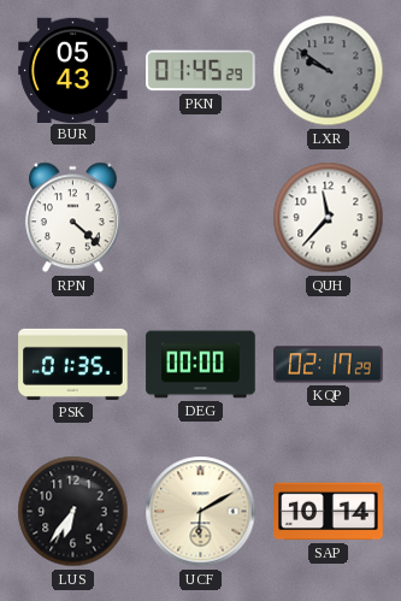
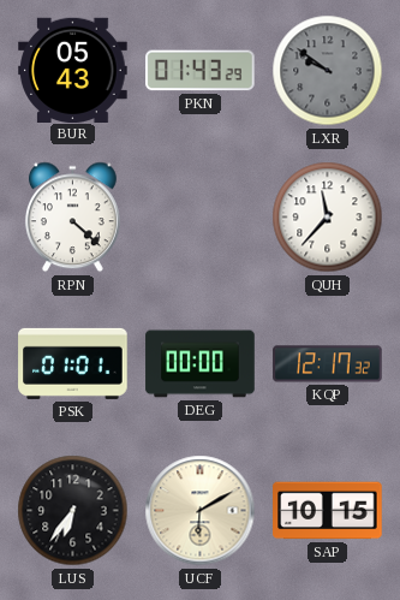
PKN: 01:45 -> 01:43
PSK: 01:35 -> 01:01
KQP: 02:17 -> 12:17
SAP: 10:14 -> 10:15
